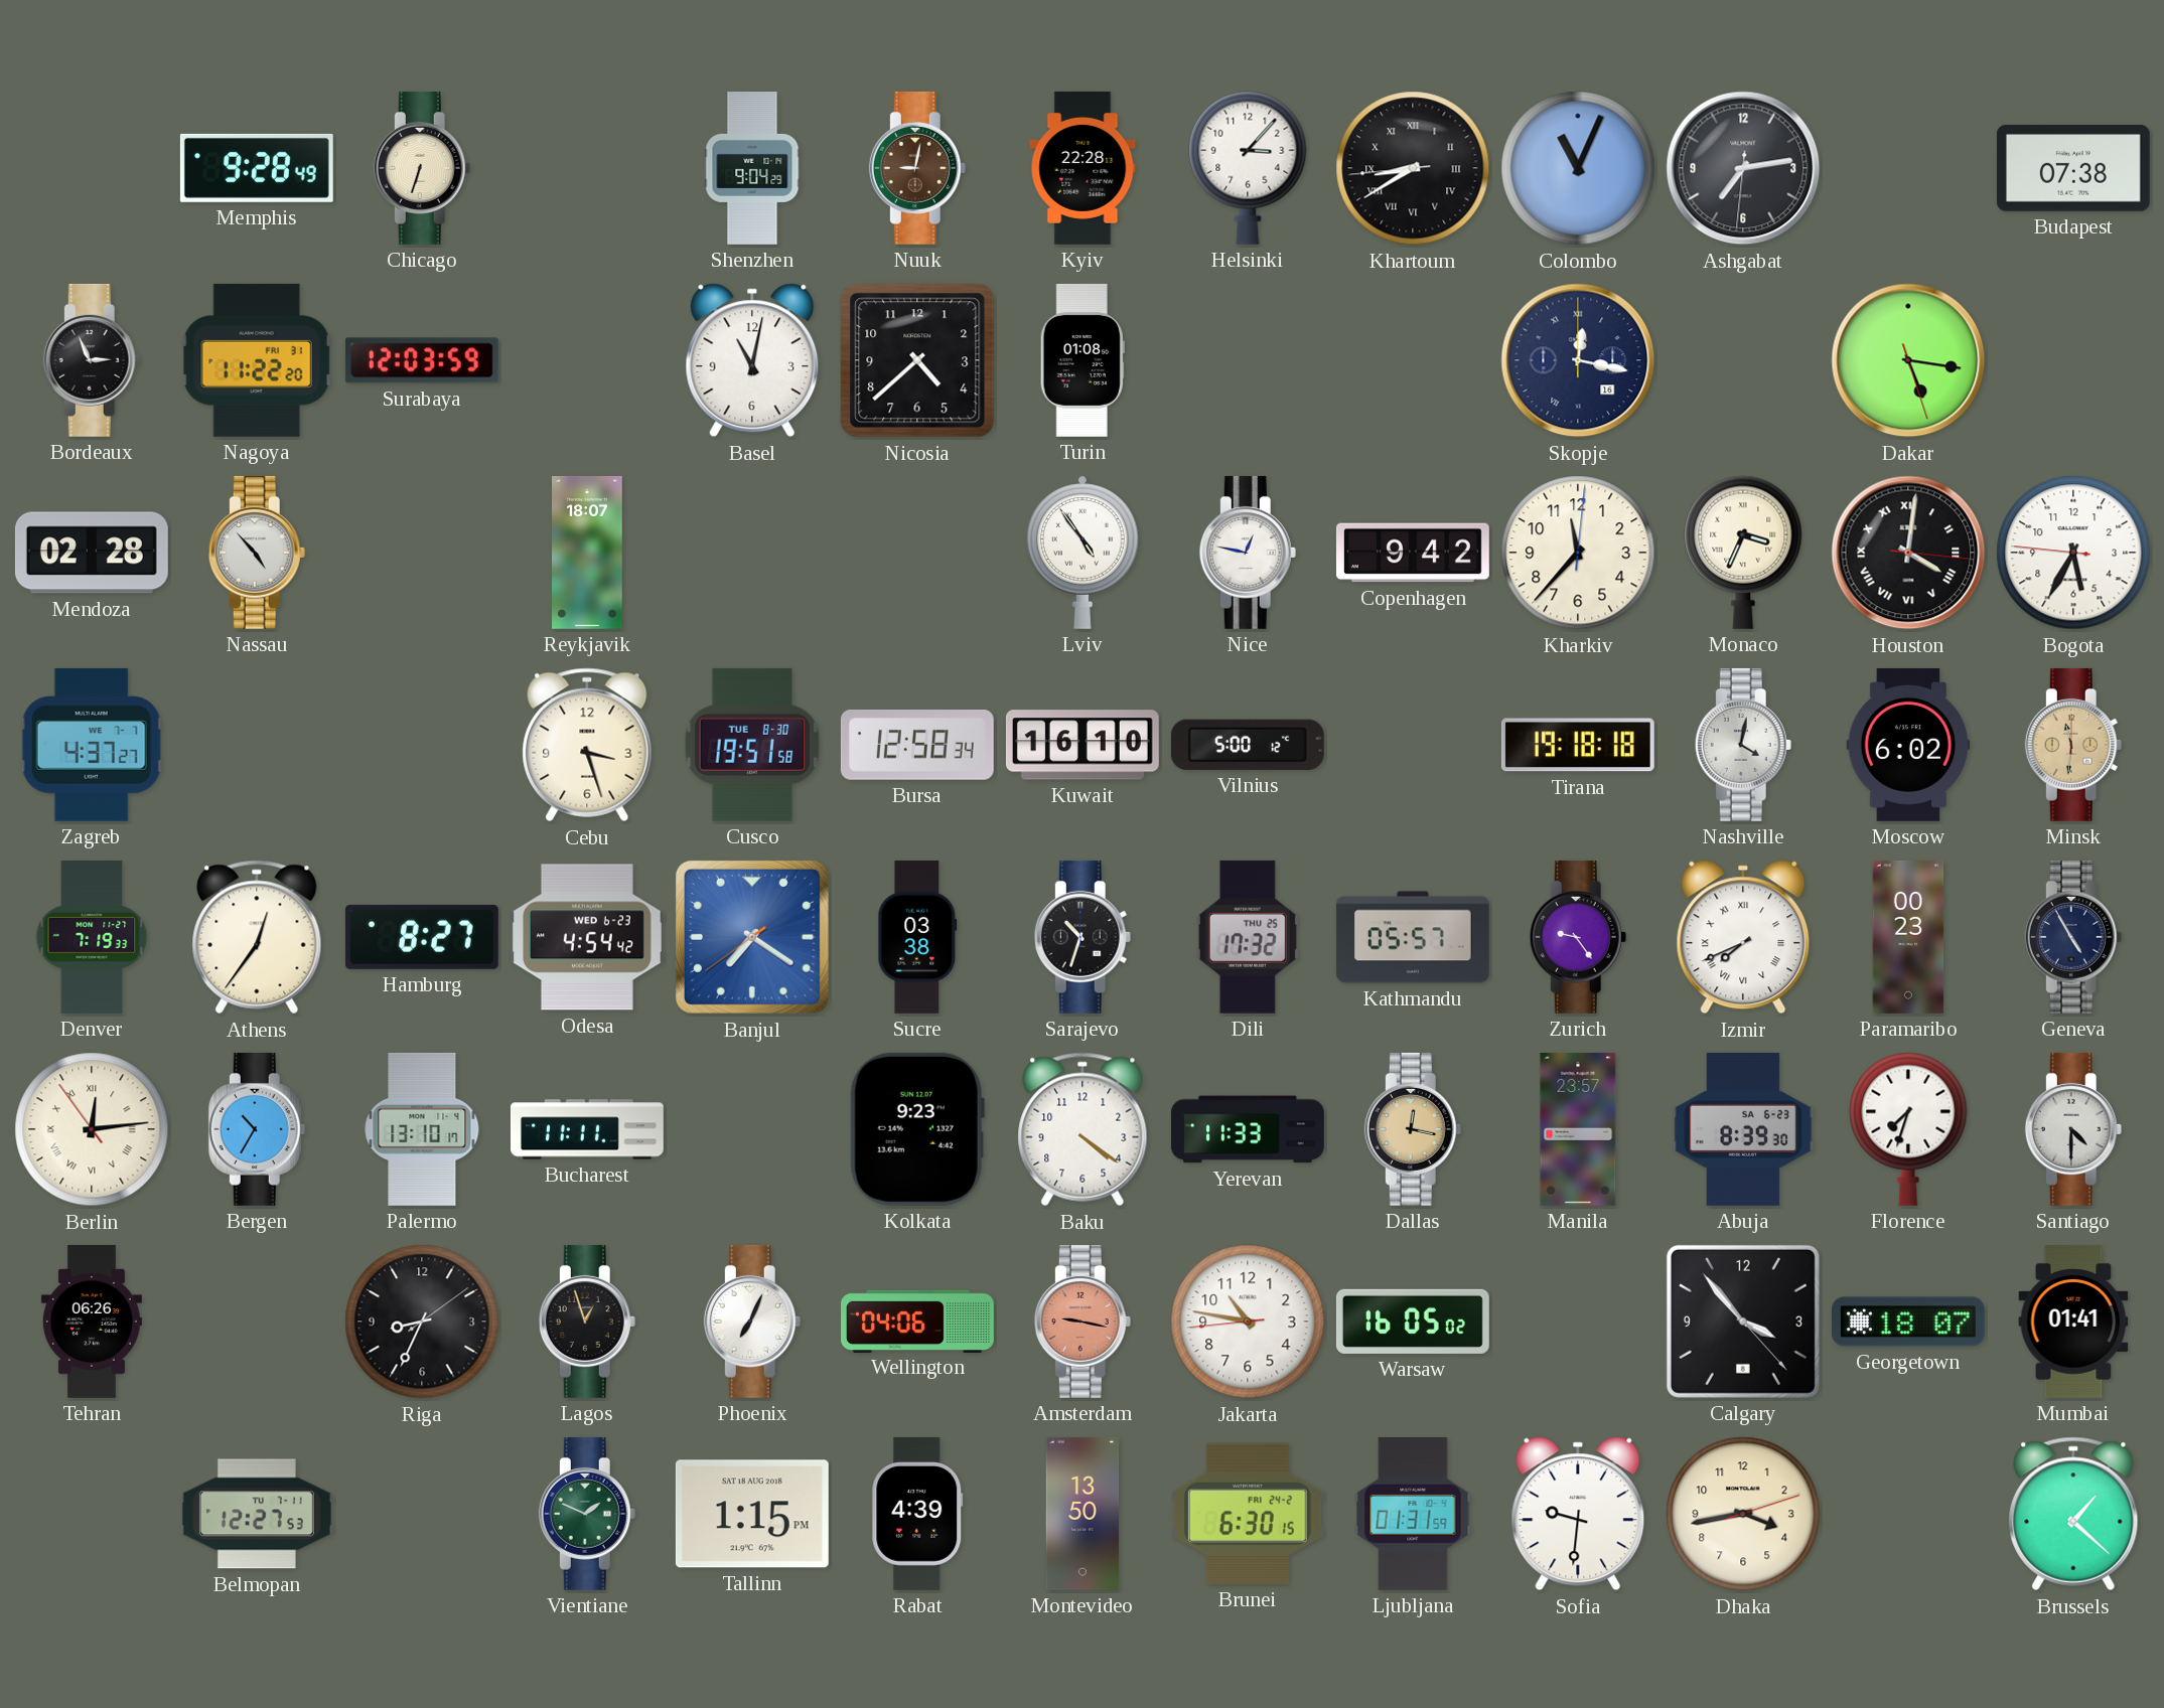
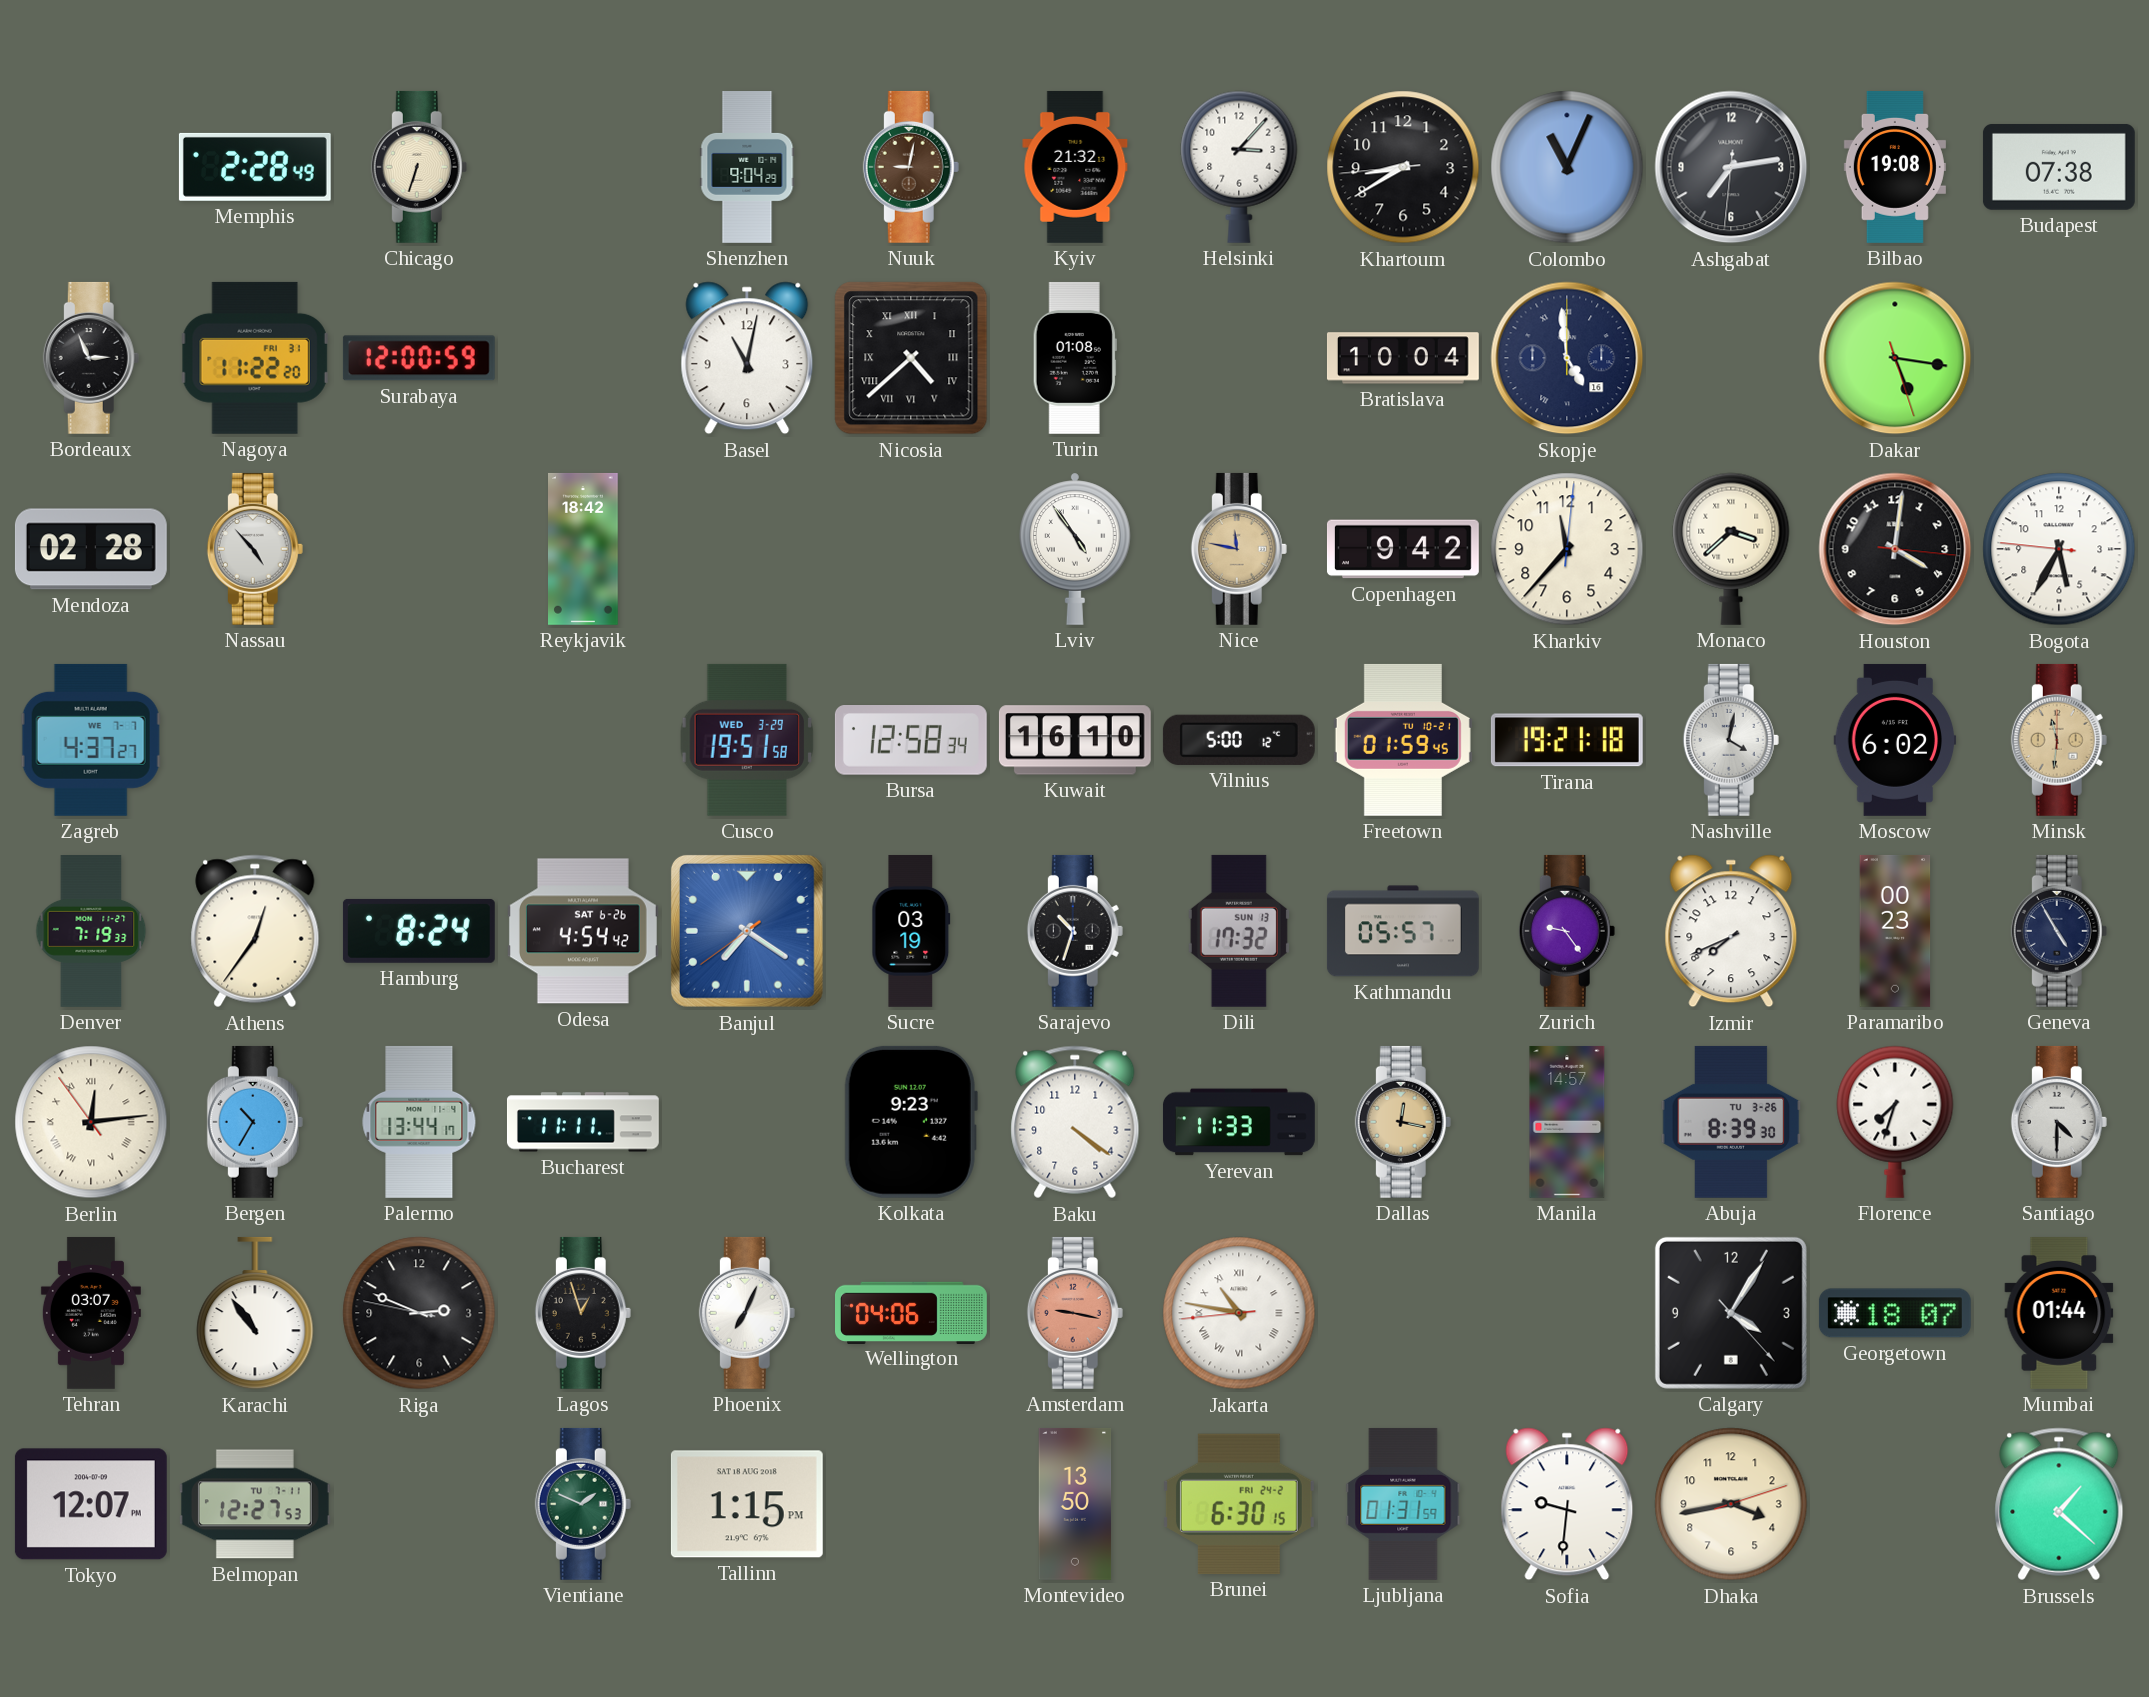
Memphis: 9:28 -> 2:28
Kyiv: 22:28 -> 21:32
Khartoum numerals: Roman -> Arabic
Bilbao: none -> 19:08
Surabaya: 12:03 -> 12:00
Nicosia numerals: Arabic -> Roman
Bratislava: none -> 10:04
Skopje: 12:17 -> 4:59
Reykjavik: 18:07 -> 18:42
Nice: 12:47 -> 11:47
Nice dial: white -> champagne
Monaco: 3:34 -> 3:38
Houston numerals: Roman -> Arabic
Cebu: 3:27 -> none
Cusco date: TUE 8-30 -> WED 3-29
Freetown: none -> 01:59
Tirana: 19:18 -> 19:21
Hamburg: 8:27 -> 8:24
Odesa date: WED 6-23 -> SAT 6-26
Sucre: 03:38 -> 03:19
Dili date: THU 25 -> SUN 13
Izmir numerals: Roman -> Arabic
Palermo: 13:10 -> 13:44
Manila: 23:57 -> 14:57
Abuja date: SA 6-23 -> TU 3-26
Tehran: 06:26 -> 03:07
Karachi: none -> 10:54
Riga: 8:34 -> 2:48
Jakarta numerals: Arabic -> Roman
Warsaw: 16:05 -> none
Calgary: 3:53 -> 4:05
Mumbai: 01:41 -> 01:44
Tokyo: none -> 12:07
Rabat: 4:39 -> none
